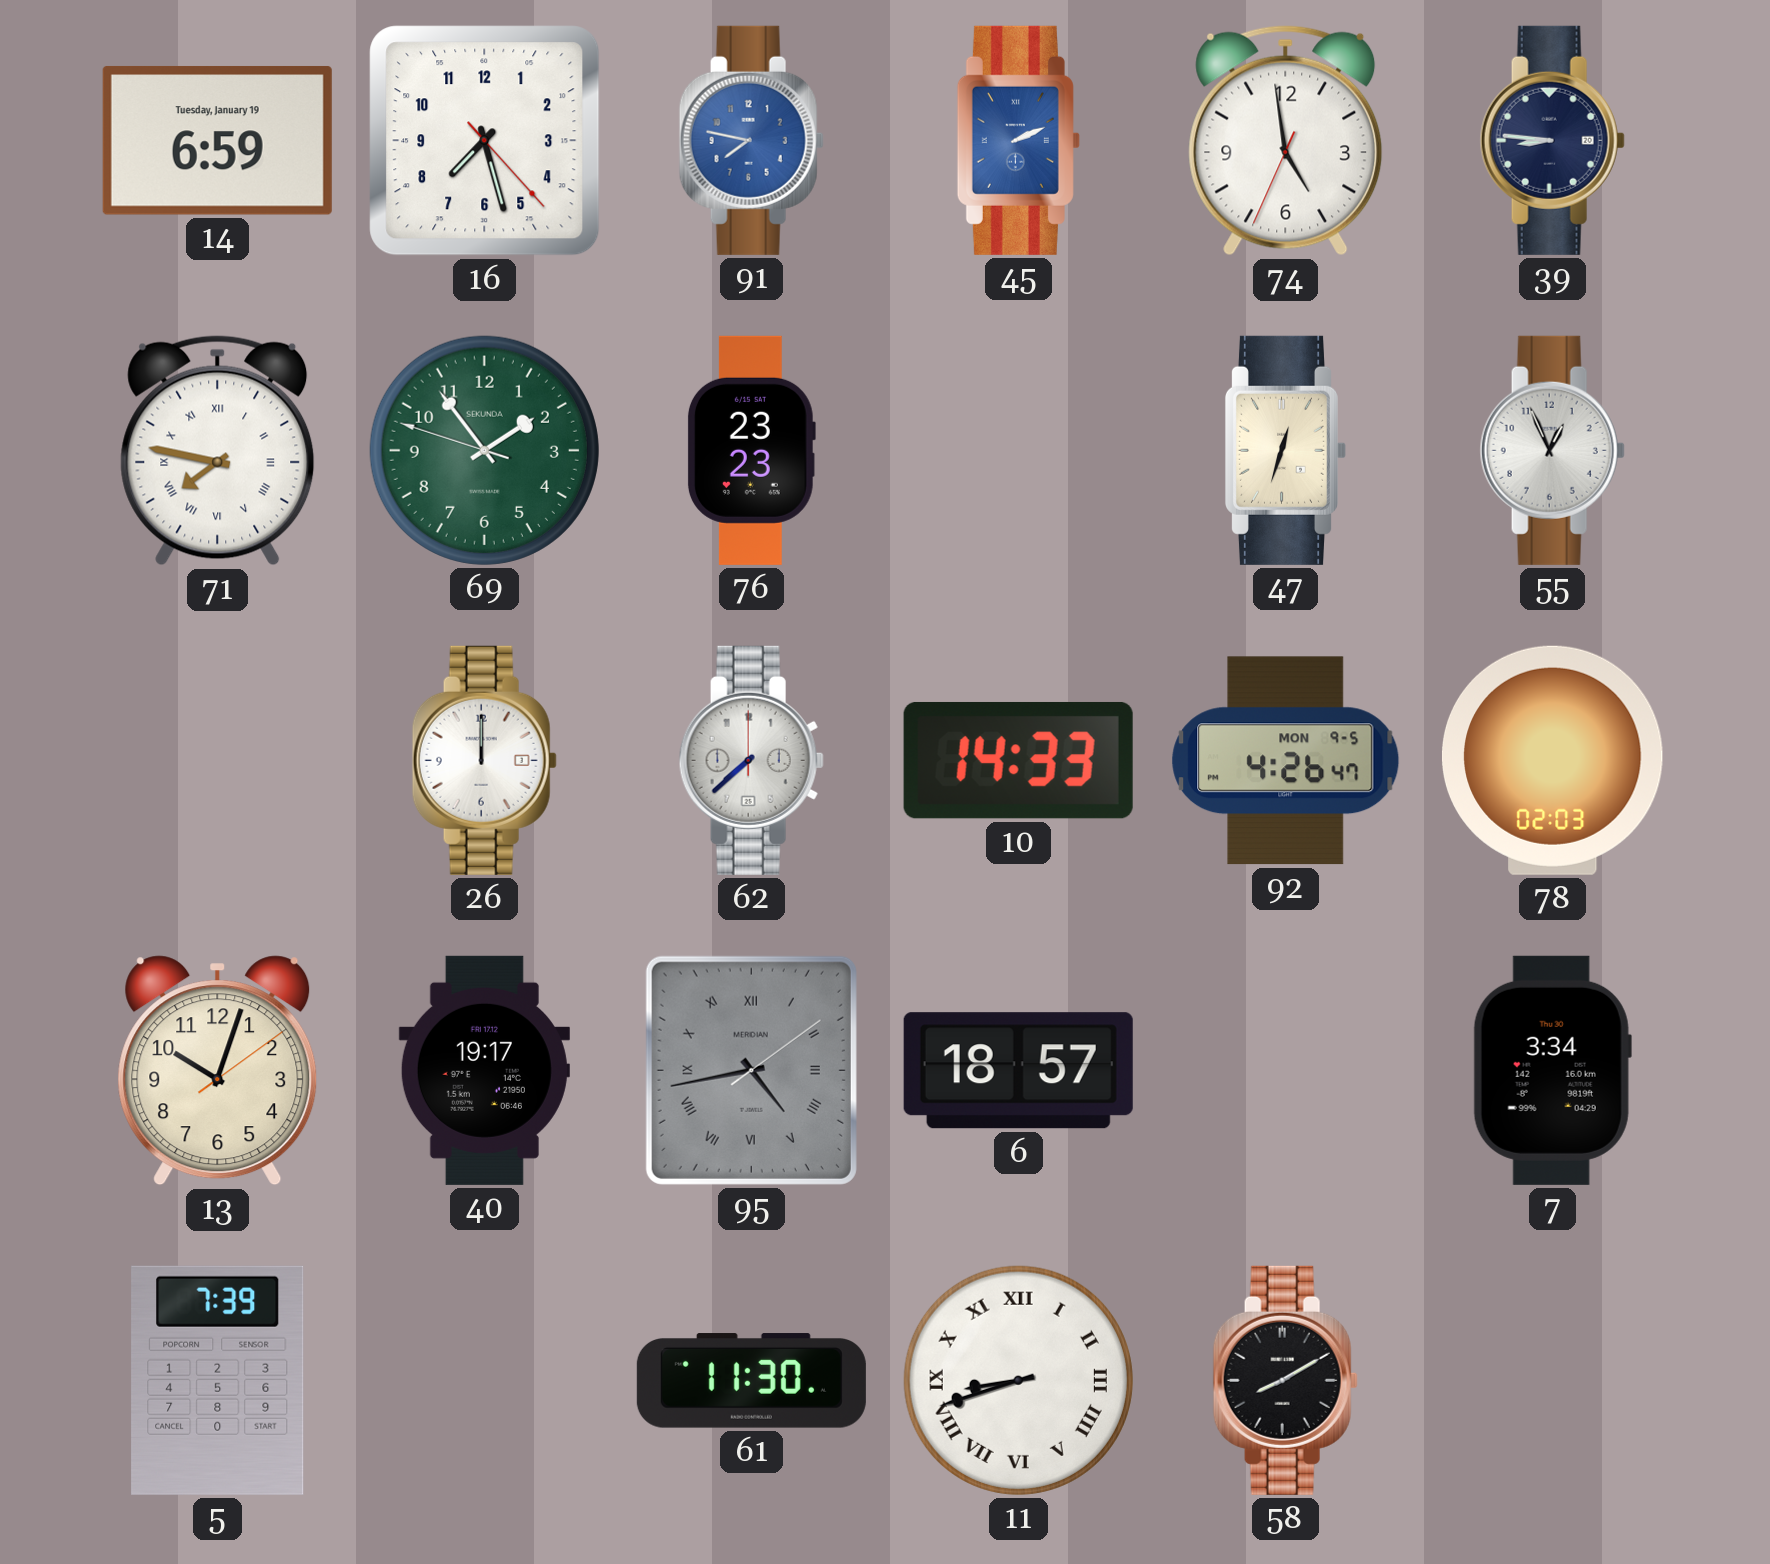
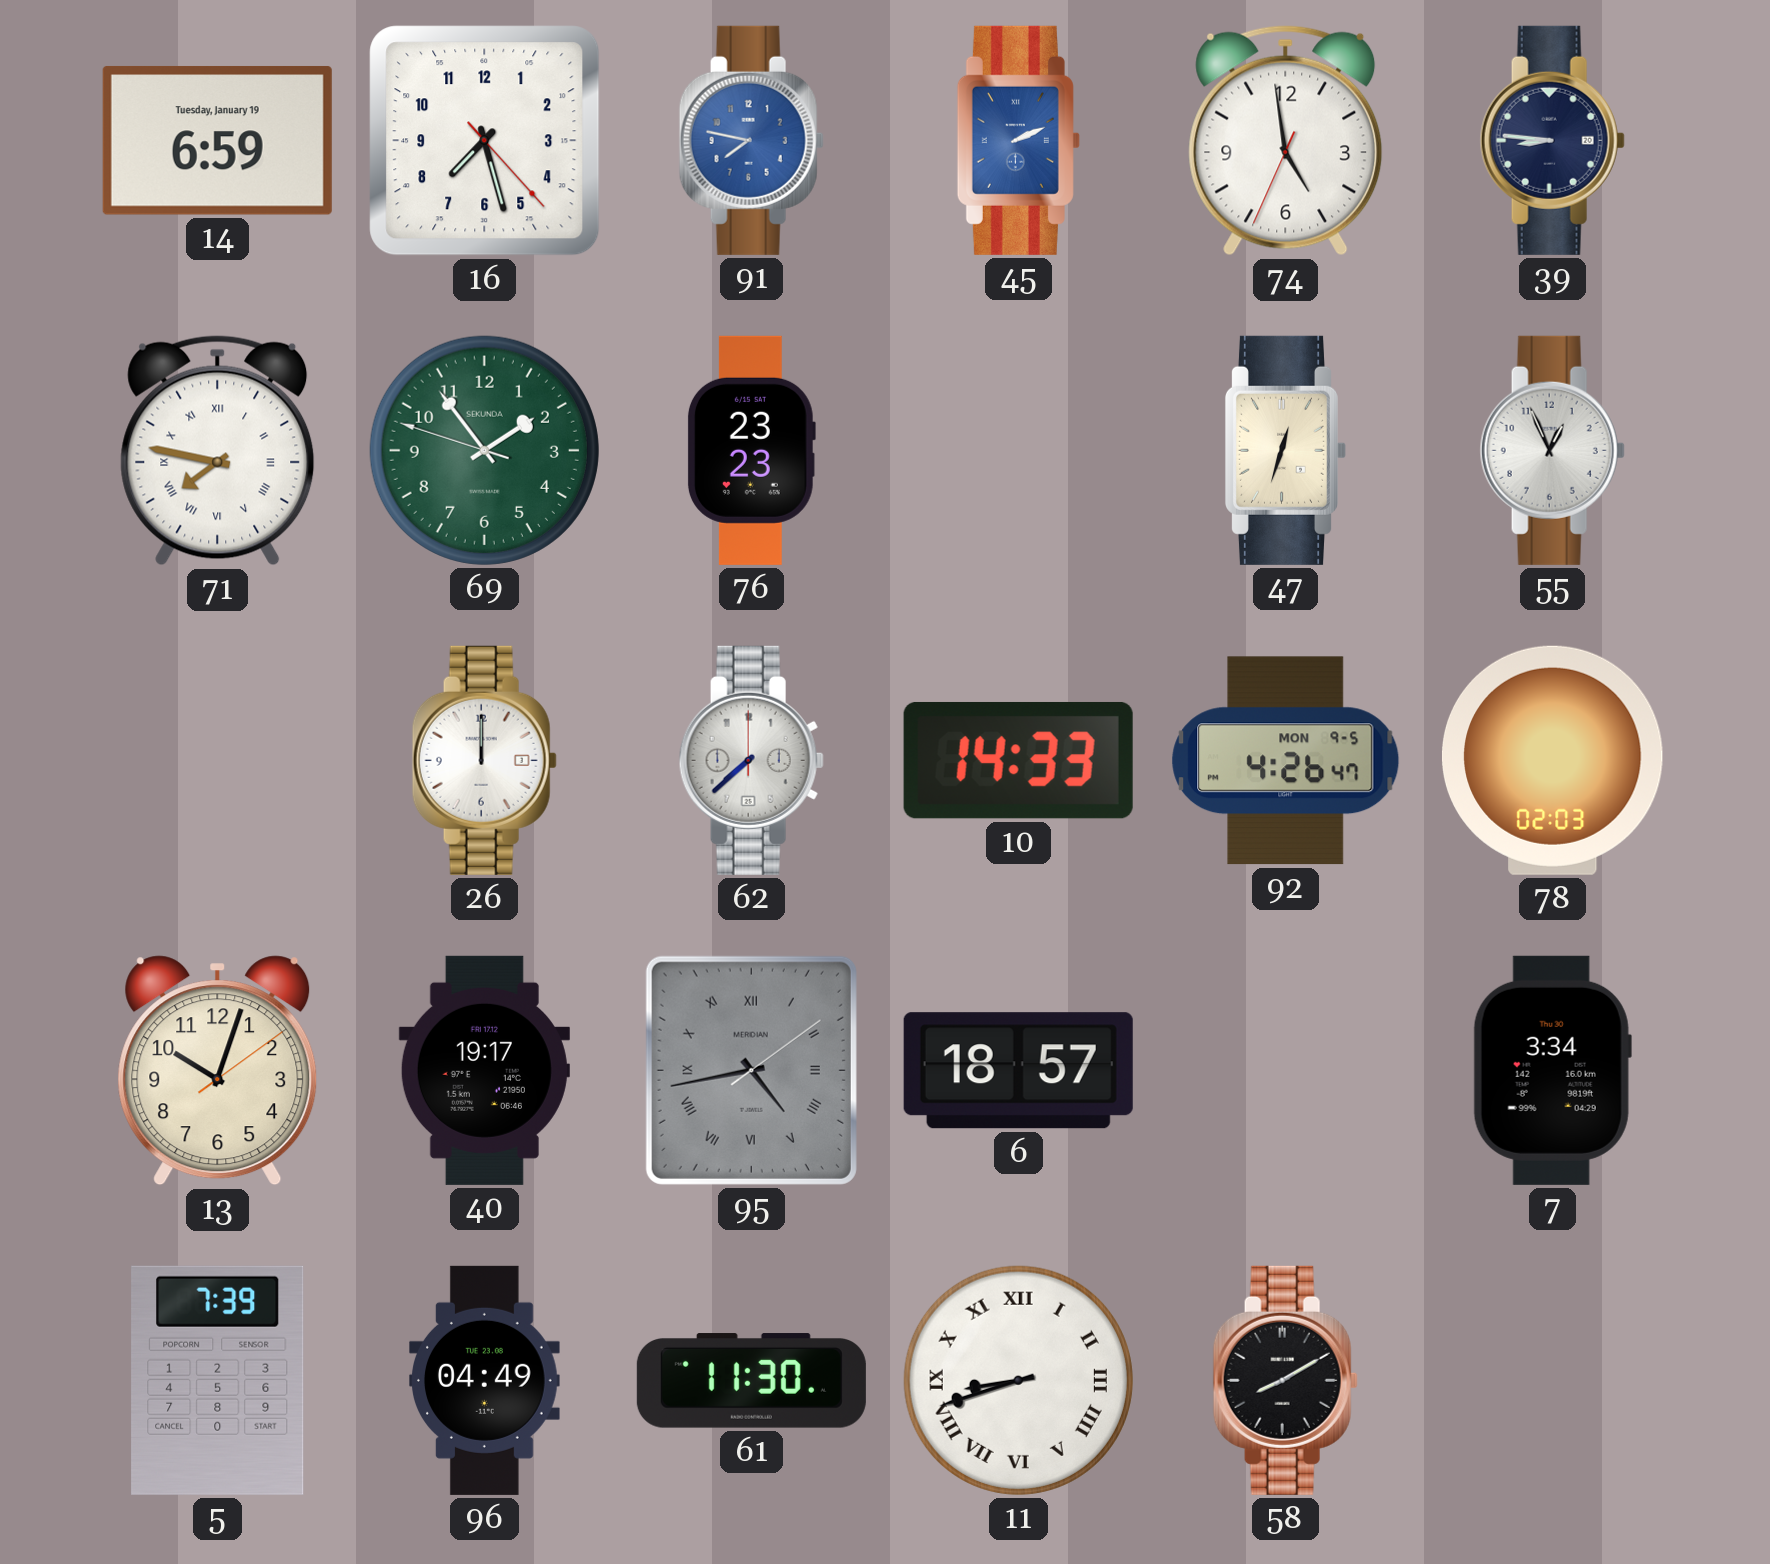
96: none -> 04:49
